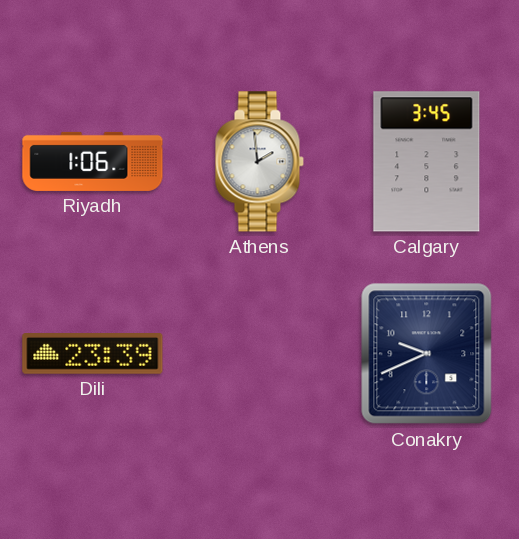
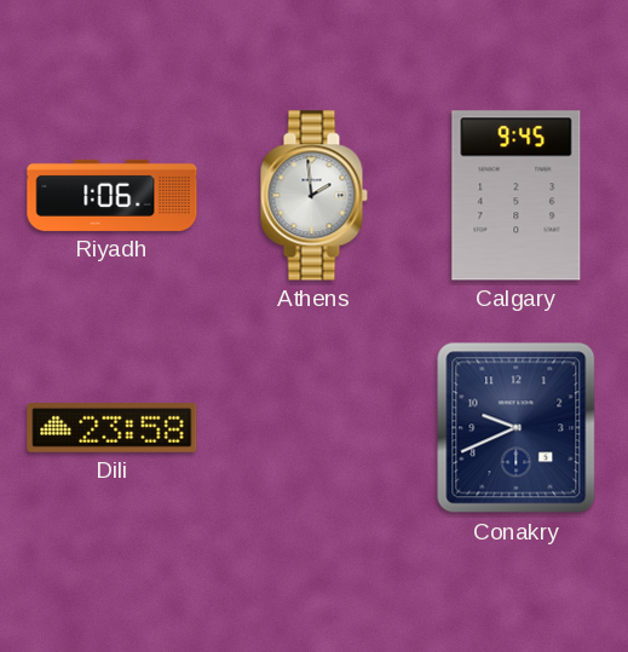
Calgary: 3:45 -> 9:45
Dili: 23:39 -> 23:58
